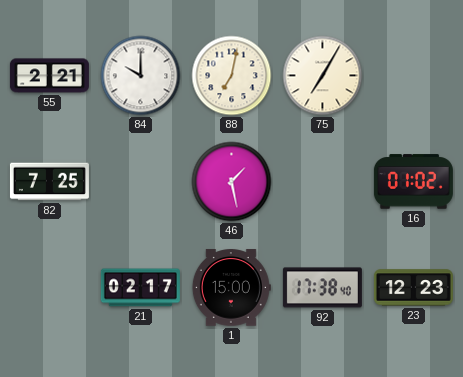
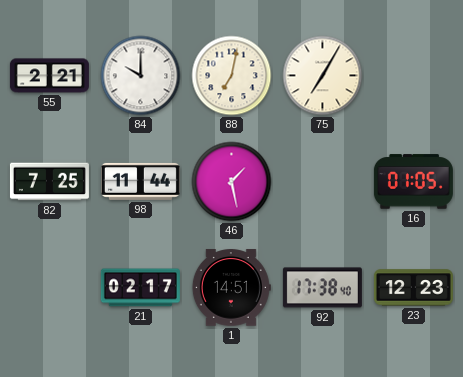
98: none -> 11:44
16: 01:02 -> 01:05
1: 15:00 -> 14:51
